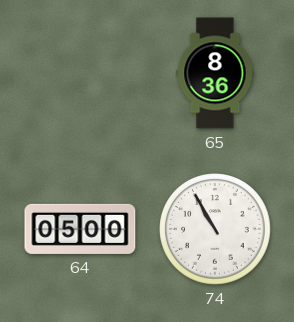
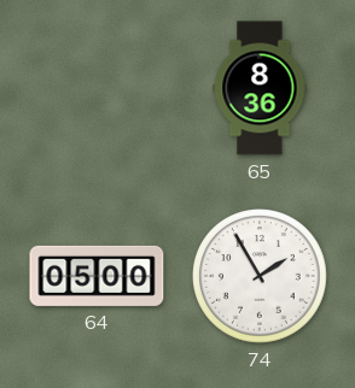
74: 10:55 -> 1:55
